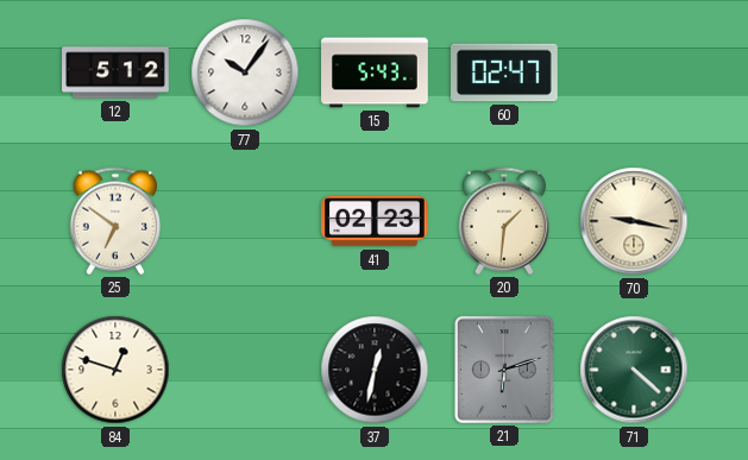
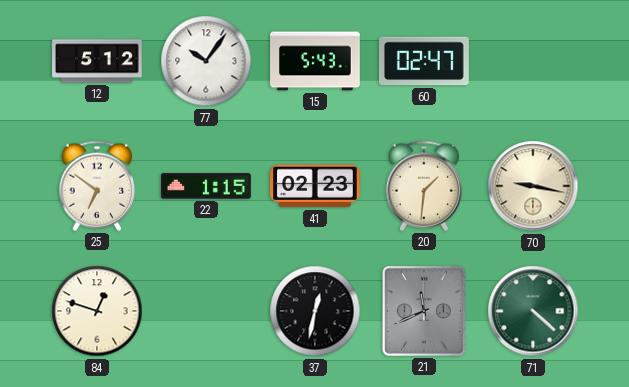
22: none -> 1:15
21: 6:12 -> 11:41
